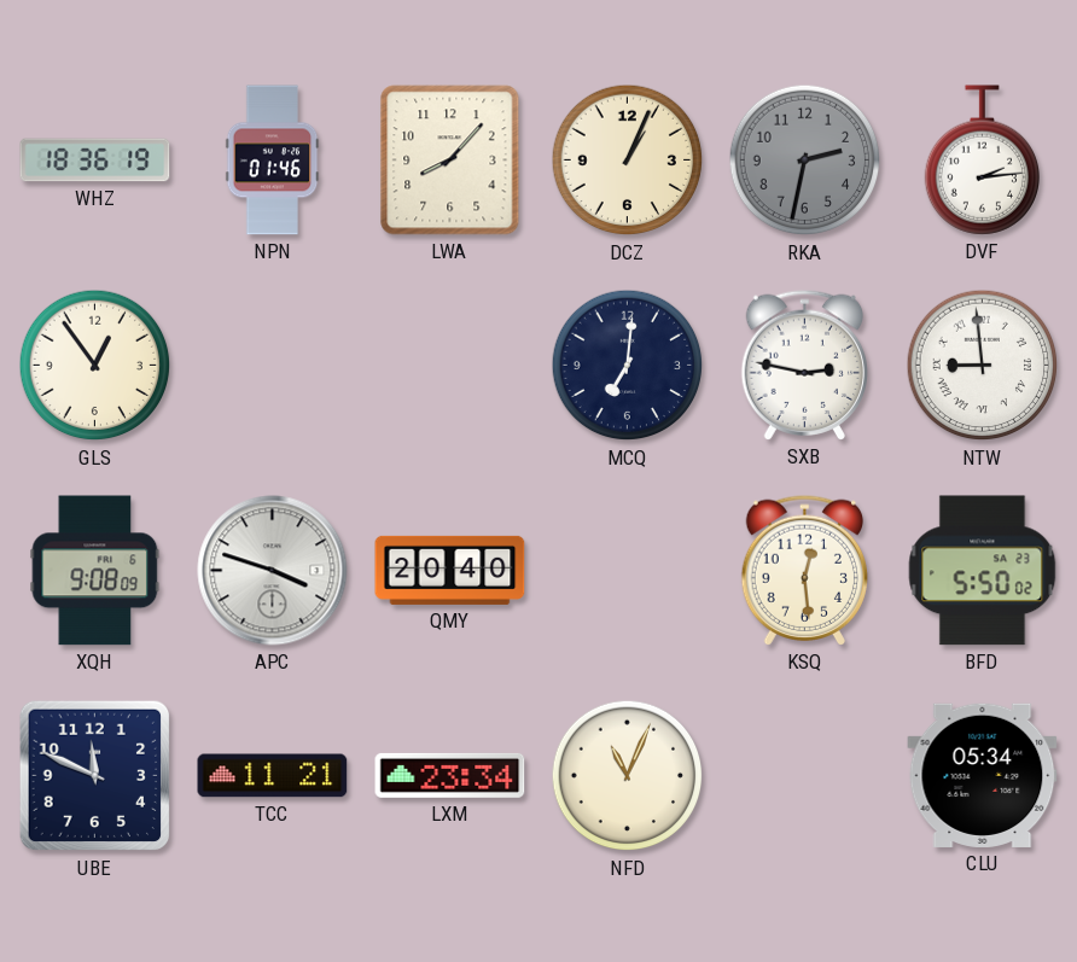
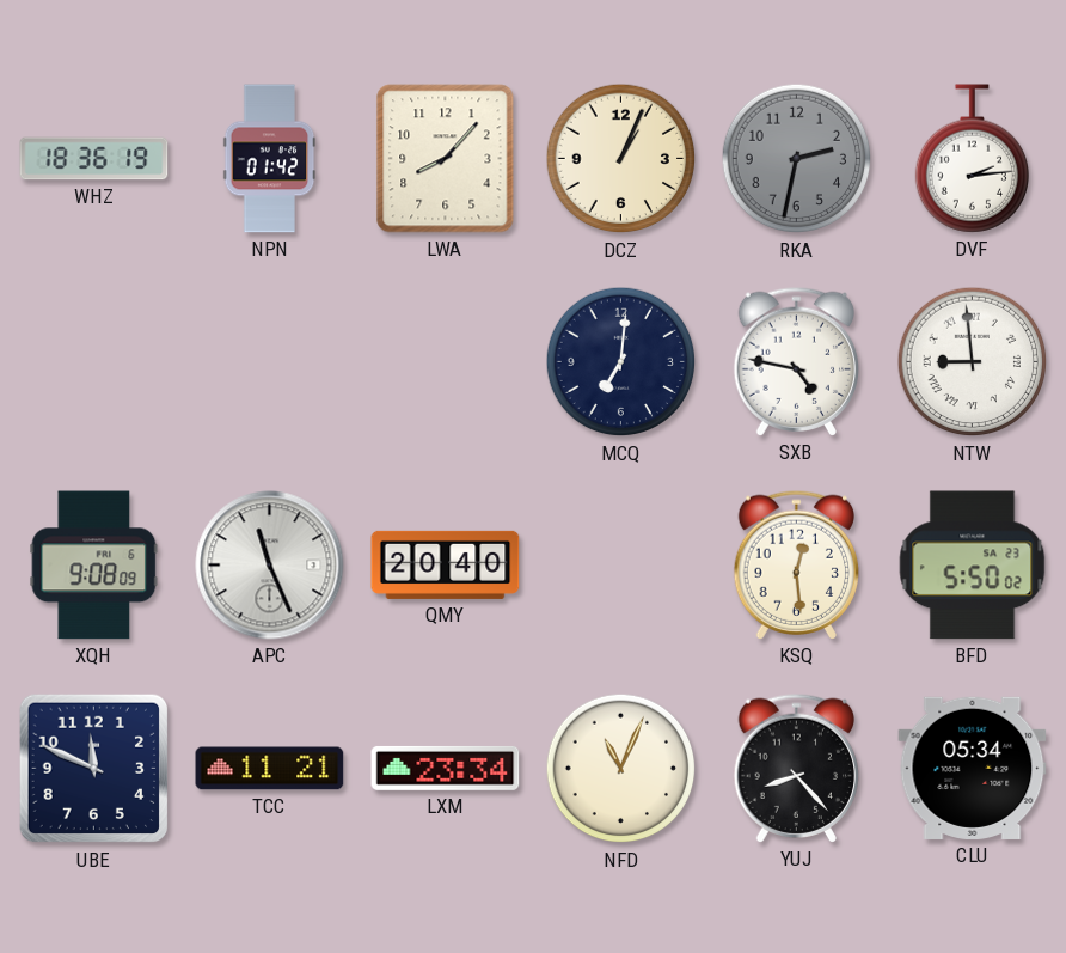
NPN: 01:46 -> 01:42
GLS: 12:54 -> none
SXB: 2:47 -> 4:47
APC: 3:48 -> 11:26
YUJ: none -> 8:23
